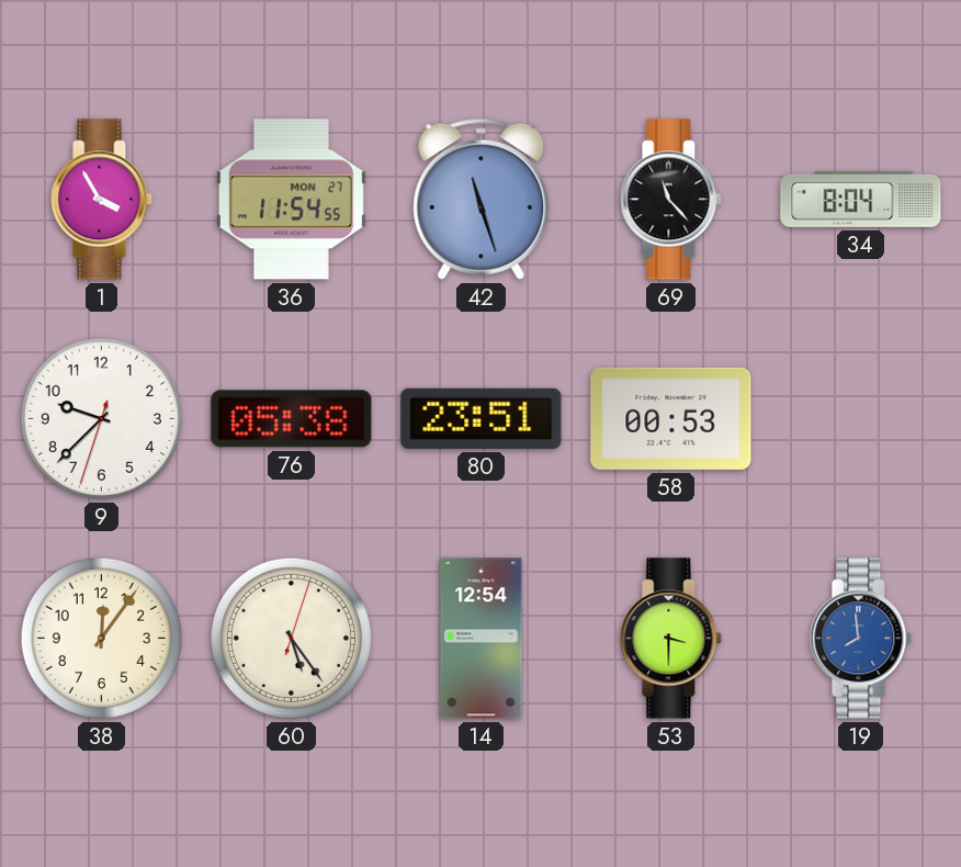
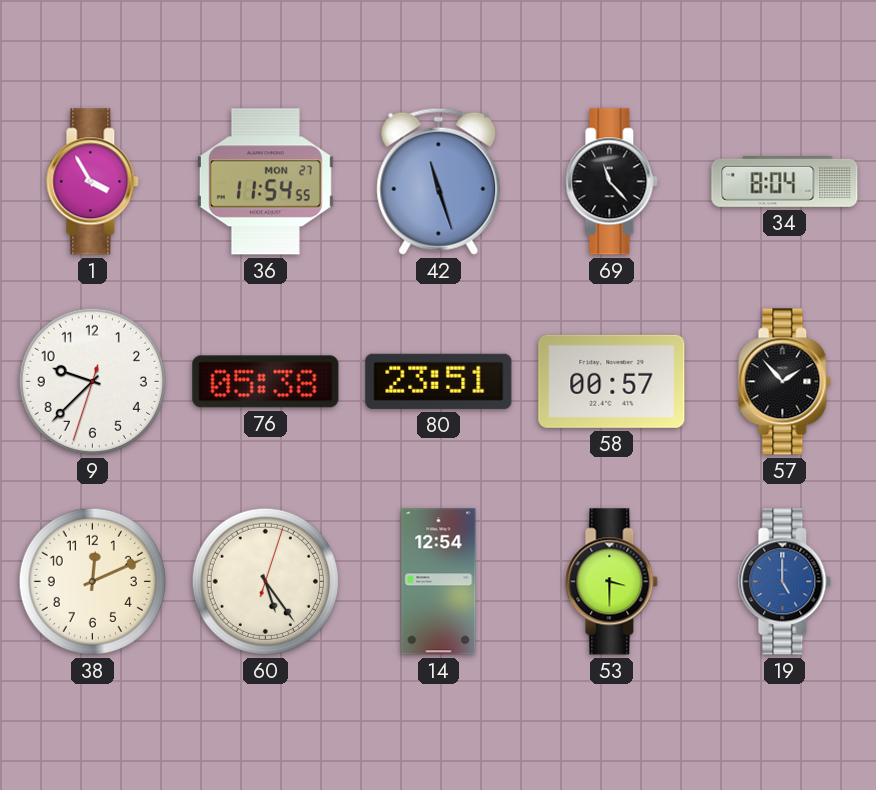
58: 00:53 -> 00:57
57: none -> 1:53
38: 12:06 -> 12:11
19: 7:59 -> 5:00
